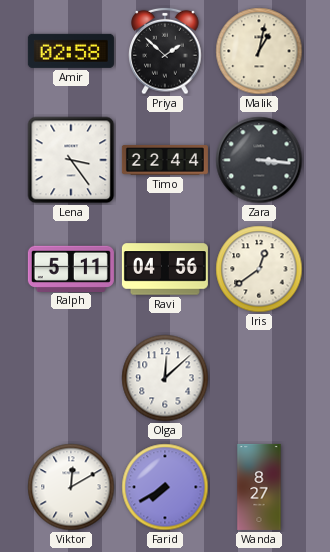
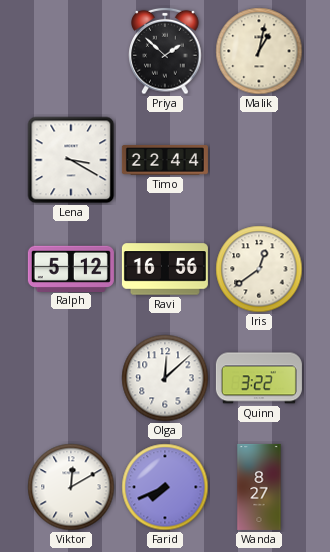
Amir: 02:58 -> none
Lena: 3:24 -> 3:20
Zara: 3:16 -> none
Ralph: 5:11 -> 5:12
Ravi: 04:56 -> 16:56
Quinn: none -> 3:22
Farid: 7:40 -> 7:41
